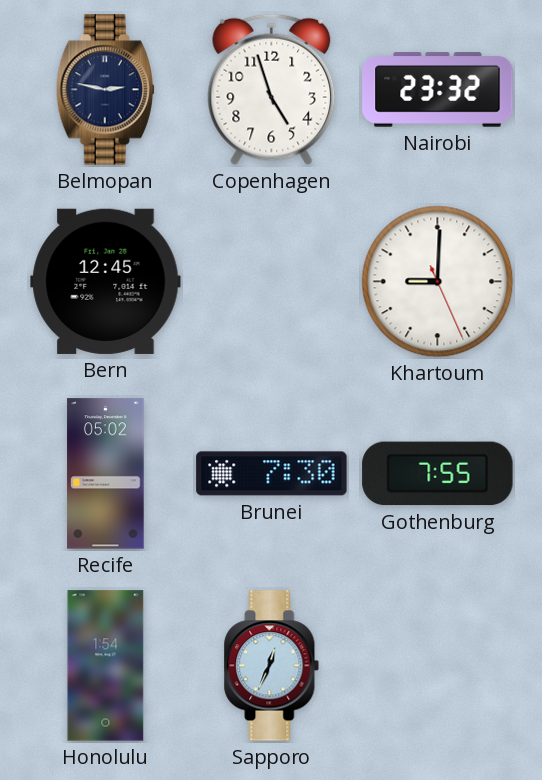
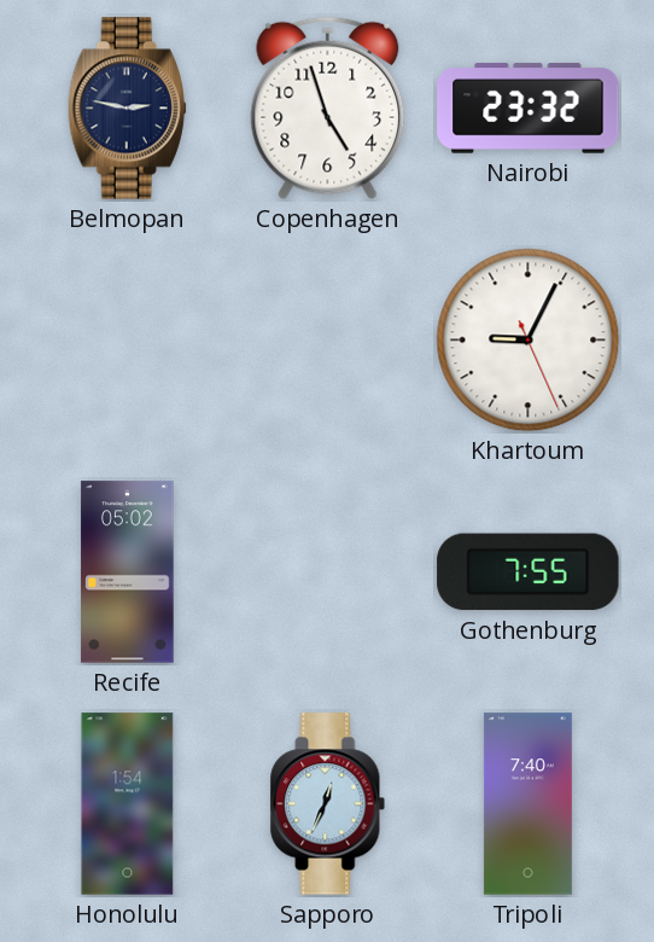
Bern: 12:45 -> none
Khartoum: 9:00 -> 9:04
Brunei: 7:30 -> none
Tripoli: none -> 7:40
